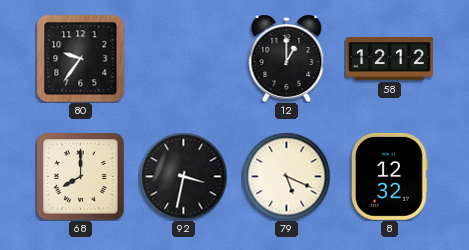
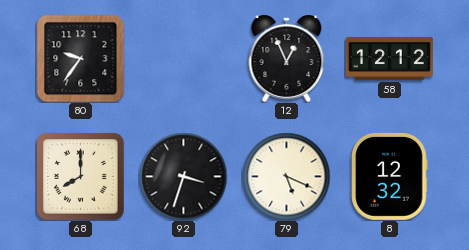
12: 1:00 -> 12:56
92: 3:32 -> 3:33
